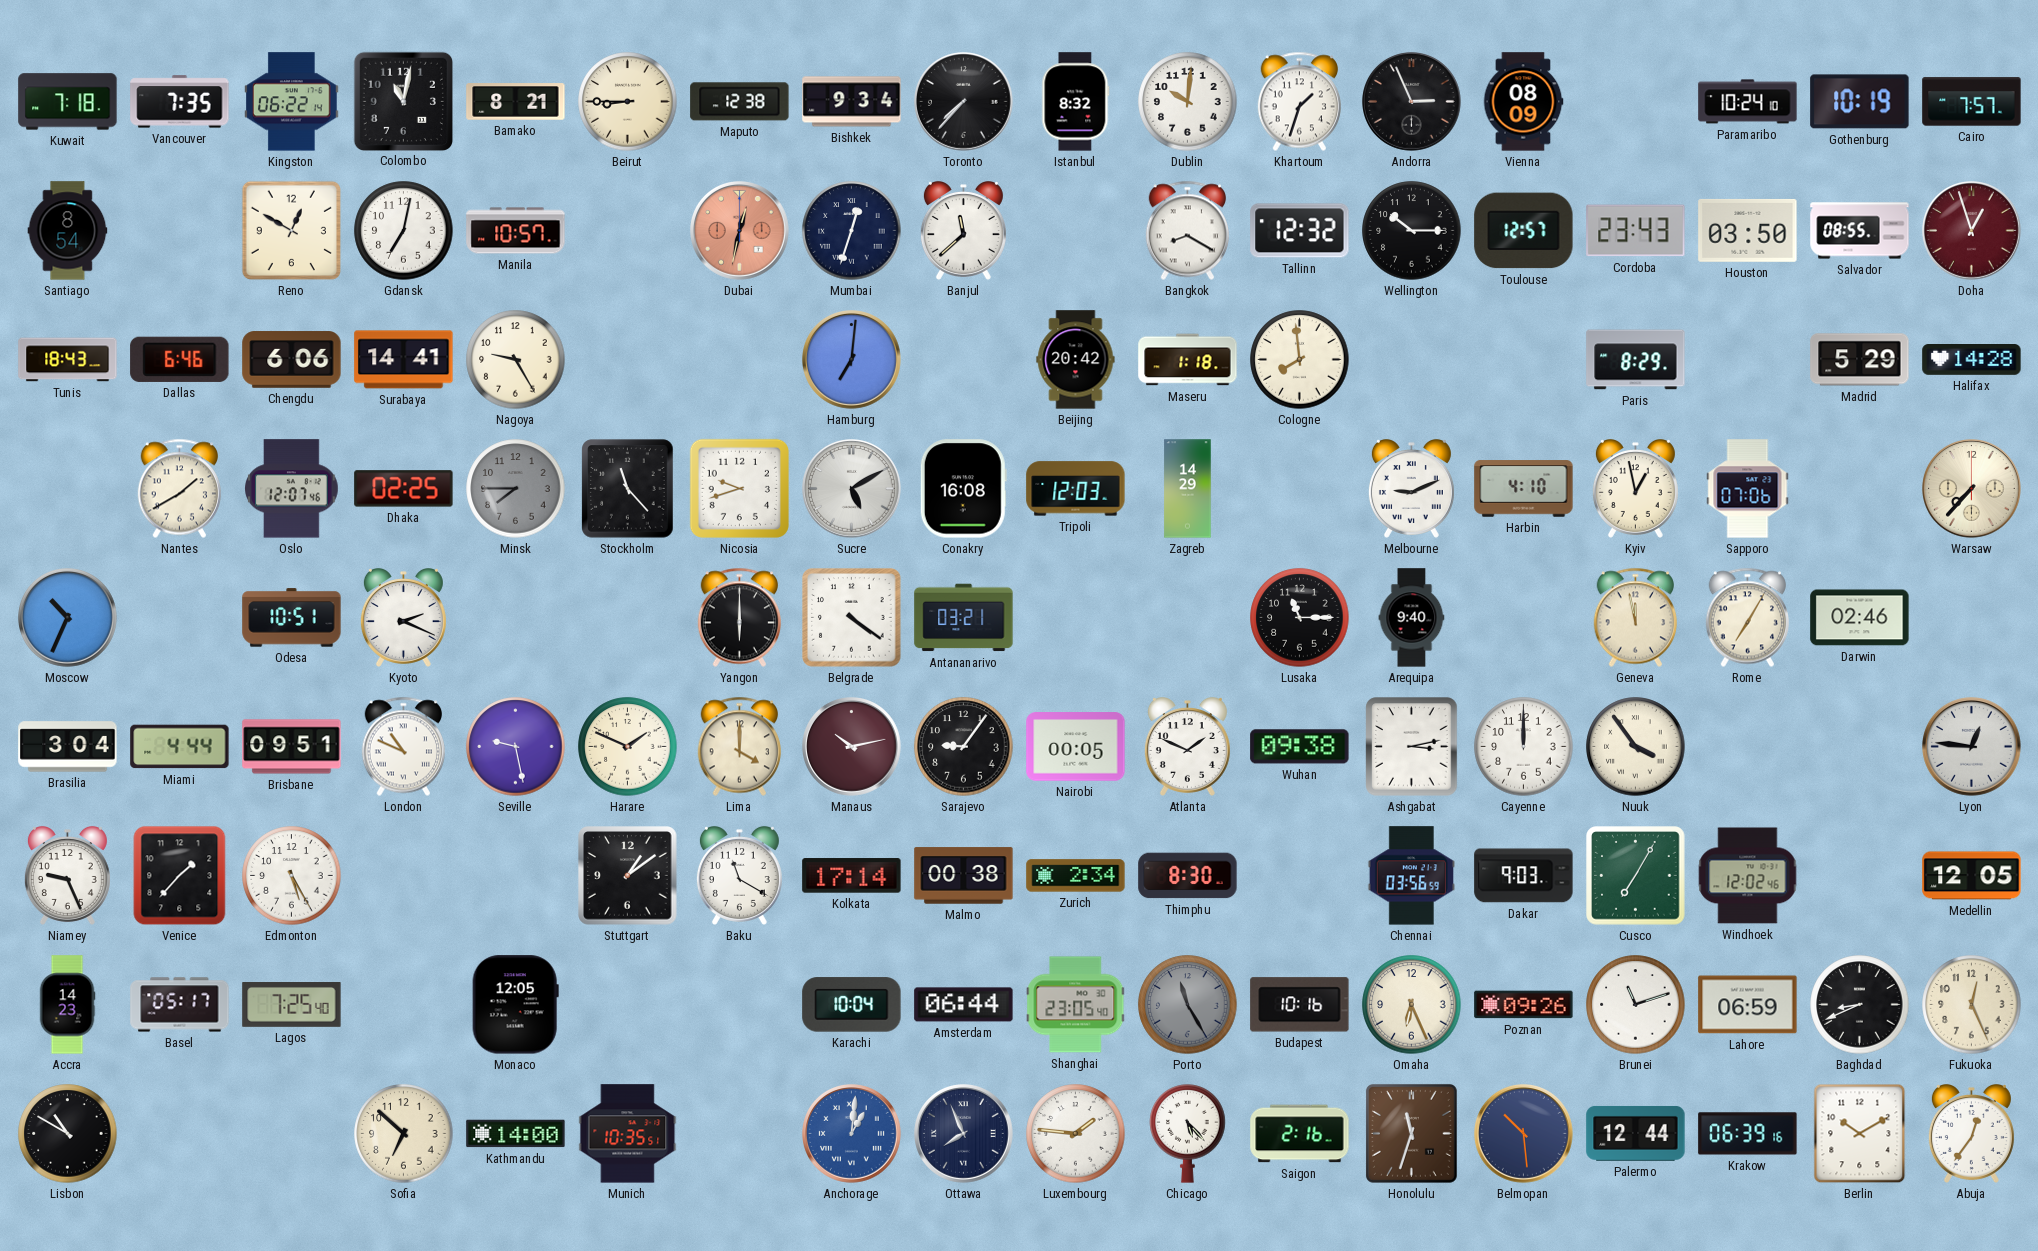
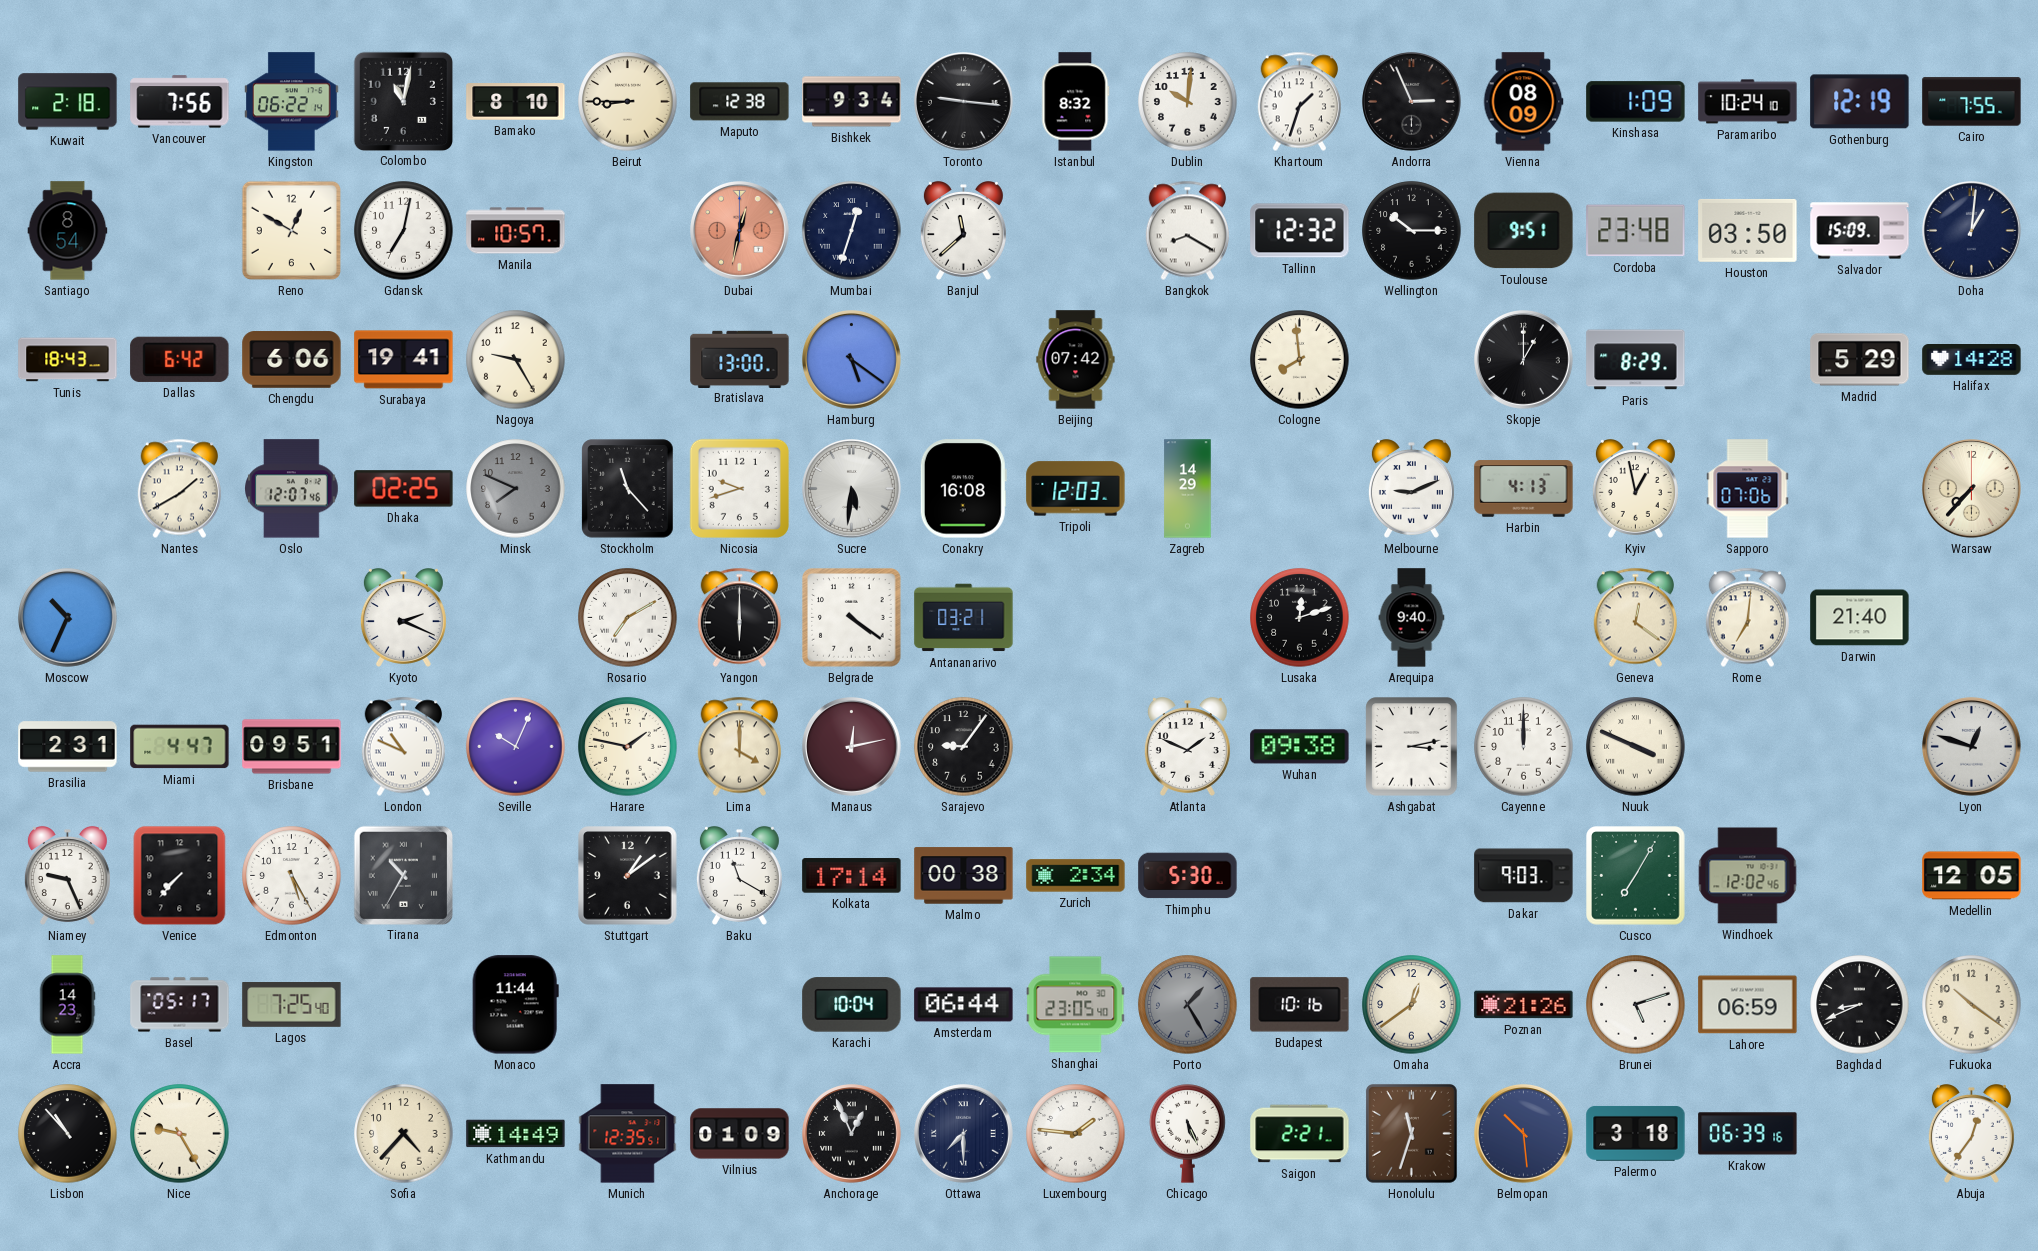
Kuwait: 7:18 -> 2:18
Vancouver: 7:35 -> 7:56
Bamako: 8:21 -> 8:10
Toronto: 7:37 -> 9:16
Kinshasa: none -> 1:09
Gothenburg: 10:19 -> 12:19
Cairo: 7:57 -> 7:55
Toulouse: 12:57 -> 9:51
Cordoba: 23:43 -> 23:48
Salvador: 08:55 -> 15:09
Doha: 12:57 -> 1:01
Doha dial: burgundy -> navy
Dallas: 6:46 -> 6:42
Surabaya: 14:41 -> 19:41
Bratislava: none -> 13:00
Hamburg: 7:01 -> 5:21
Beijing: 20:42 -> 07:42
Maseru: 1:18 -> none
Skopje: none -> 1:00
Minsk: 7:45 -> 7:49
Sucre: 5:10 -> 5:31
Harbin: 4:10 -> 4:13
Odesa: 10:51 -> none
Rosario: none -> 7:10
Lusaka: 11:15 -> 12:12
Geneva: 11:58 -> 12:21
Rome: 7:05 -> 7:01
Darwin: 02:46 -> 21:40
Brasilia: 3:04 -> 2:31
Miami: 4:44 -> 4:47
Seville: 9:28 -> 10:04
Harare: 1:49 -> 1:47
Manaus: 10:13 -> 12:13
Nairobi: 00:05 -> none
Nuuk: 3:54 -> 3:49
Lyon: 12:46 -> 12:48
Venice: 1:37 -> 7:37
Tirana: none -> 10:35
Thimphu: 8:30 -> 5:30
Chennai: 03:56 -> none
Monaco: 12:05 -> 11:44
Porto: 11:25 -> 1:25
Omaha: 6:26 -> 12:39
Poznan: 09:26 -> 21:26
Brunei: 11:12 -> 5:12
Fukuoka: 12:26 -> 10:21
Lisbon: 10:50 -> 10:53
Nice: none -> 9:25
Sofia: 6:52 -> 4:37
Kathmandu: 14:00 -> 14:49
Munich: 10:35 -> 12:35
Vilnius: none -> 01:09
Anchorage: 1:01 -> 12:56
Anchorage dial: blue -> black
Ottawa: 7:56 -> 7:30
Chicago: 5:23 -> 5:26
Saigon: 2:16 -> 2:21
Palermo: 12:44 -> 3:18
Berlin: 10:10 -> none
